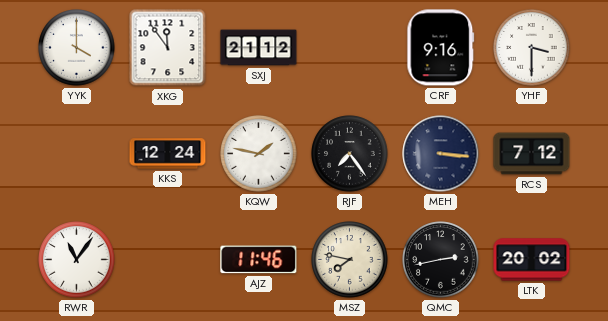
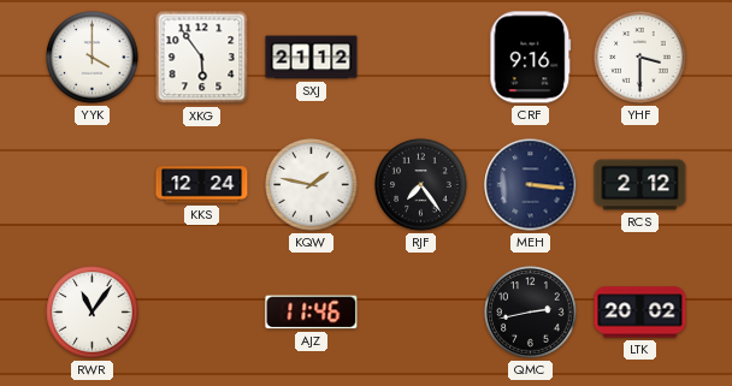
XKG: 11:54 -> 5:54
RCS: 7:12 -> 2:12
MSZ: 7:47 -> none
